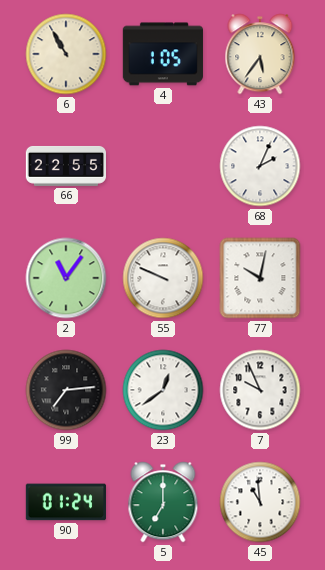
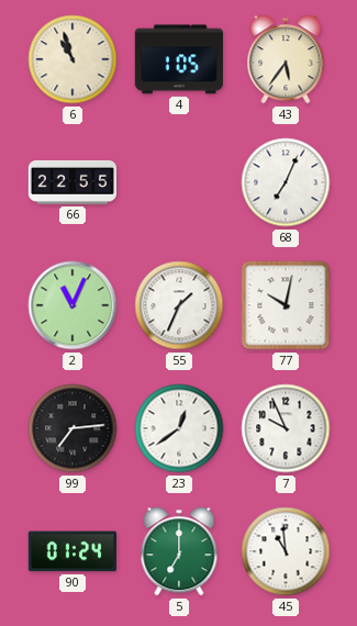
6: 10:55 -> 10:57
68: 2:04 -> 7:04
2: 11:06 -> 11:04
55: 9:49 -> 1:34
